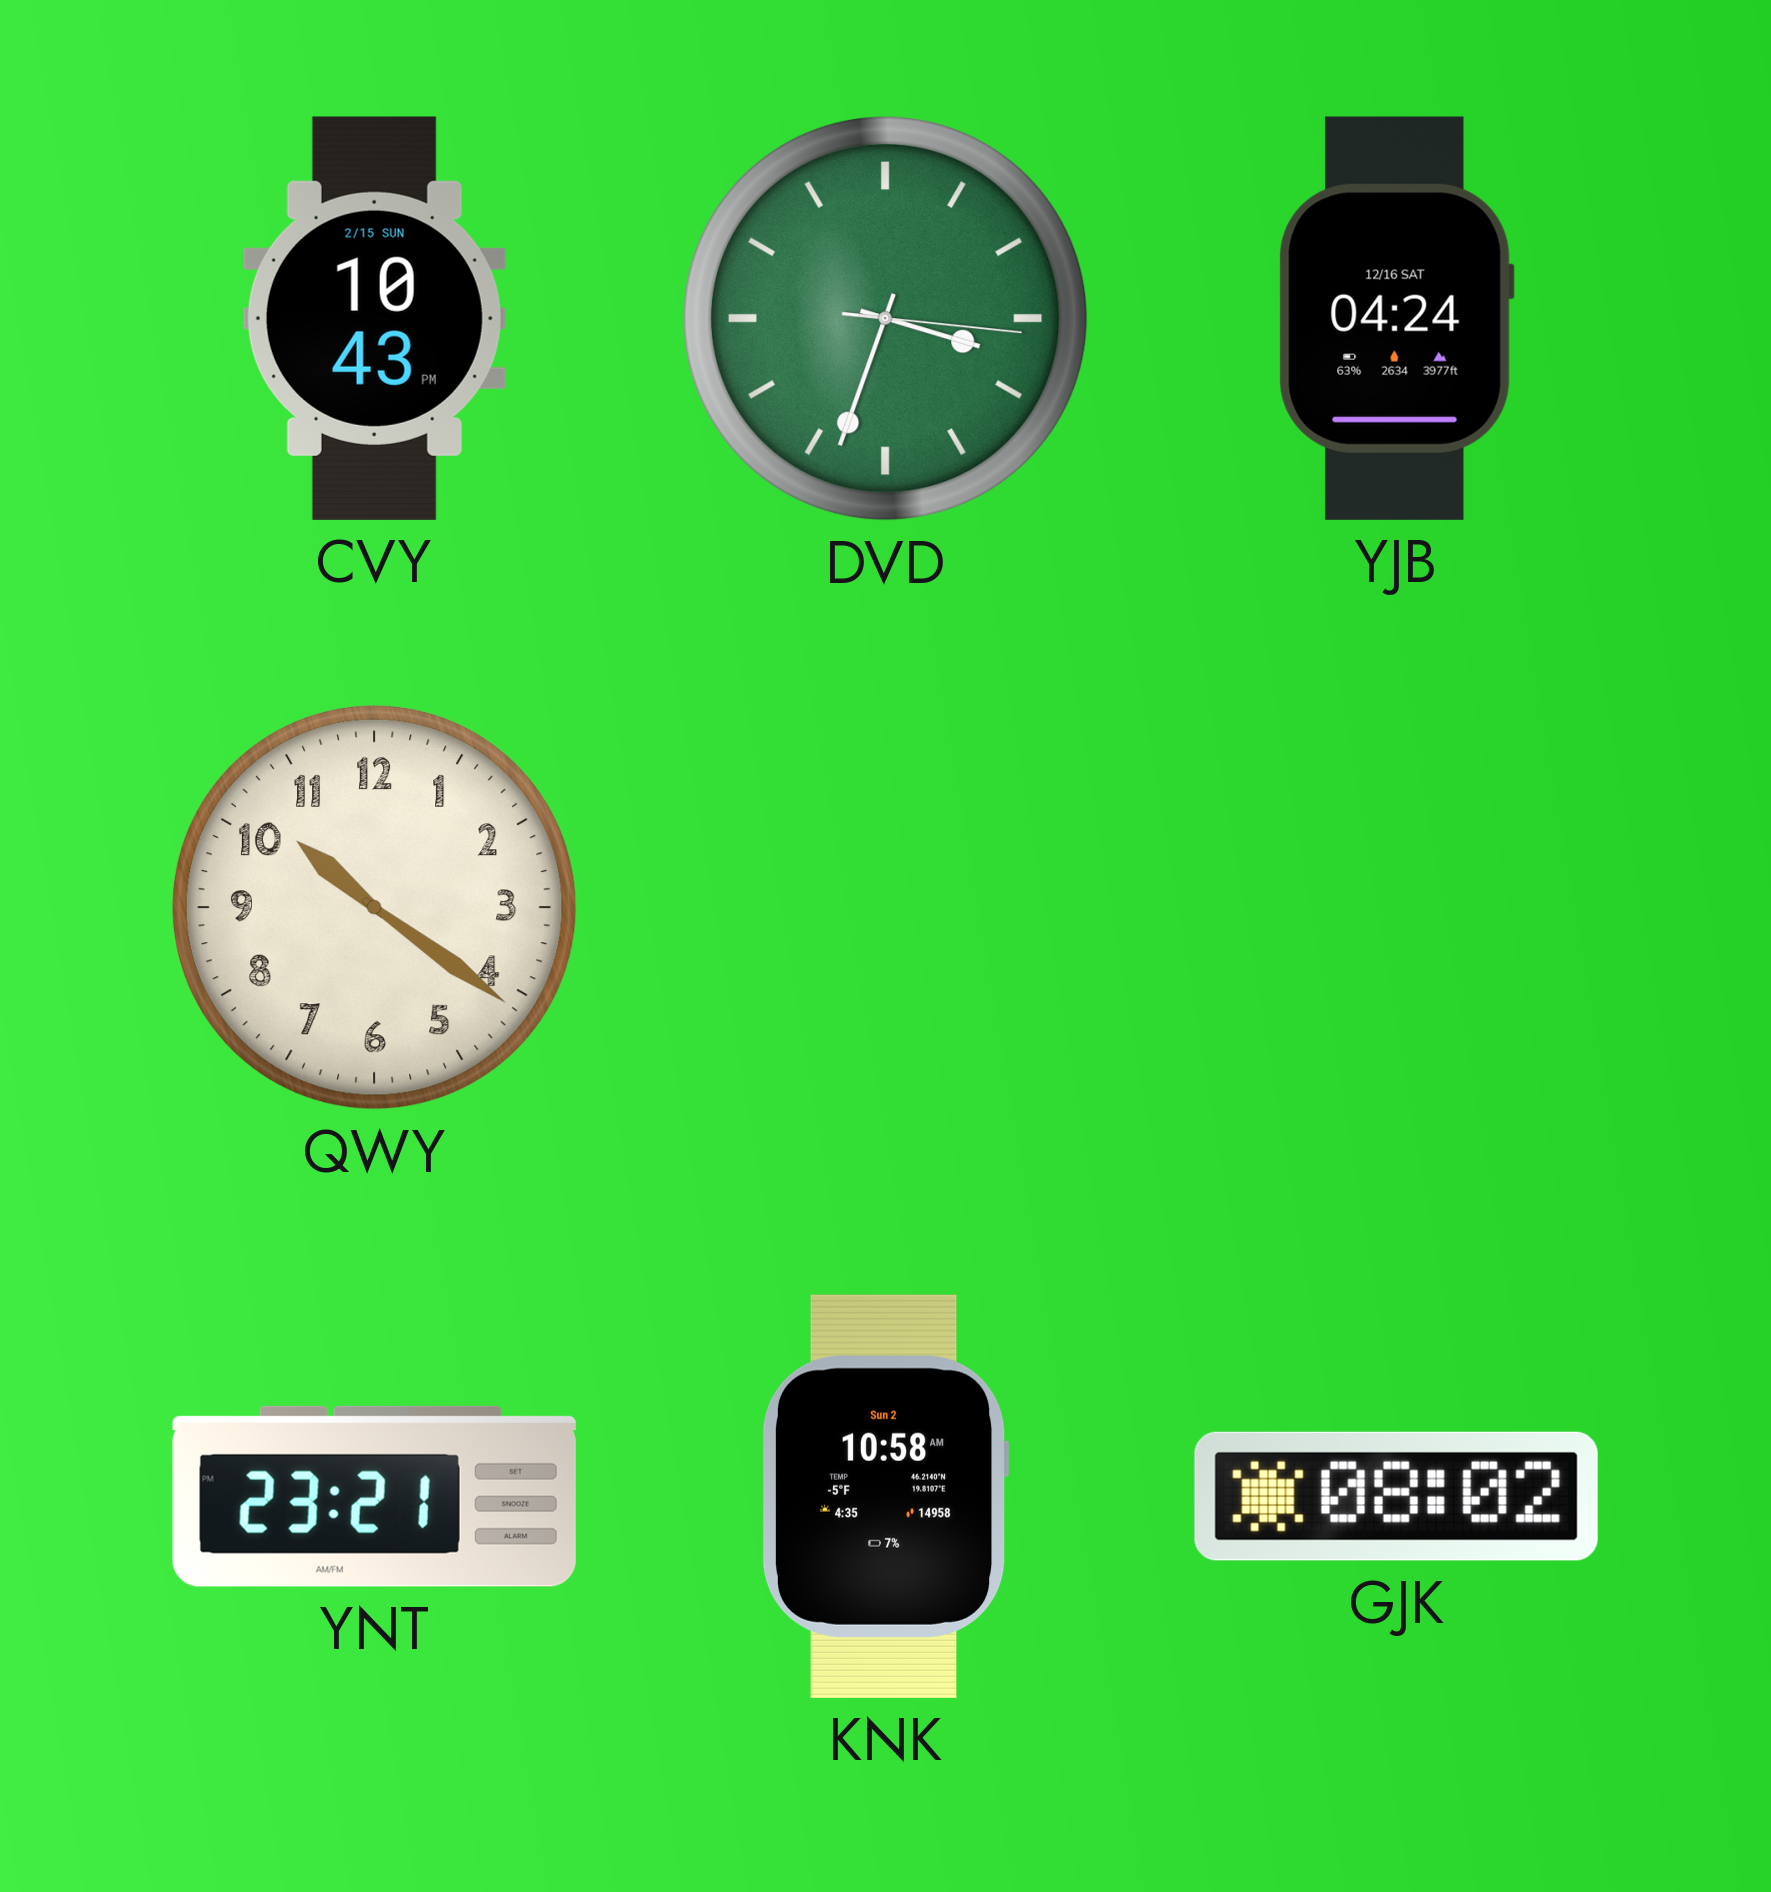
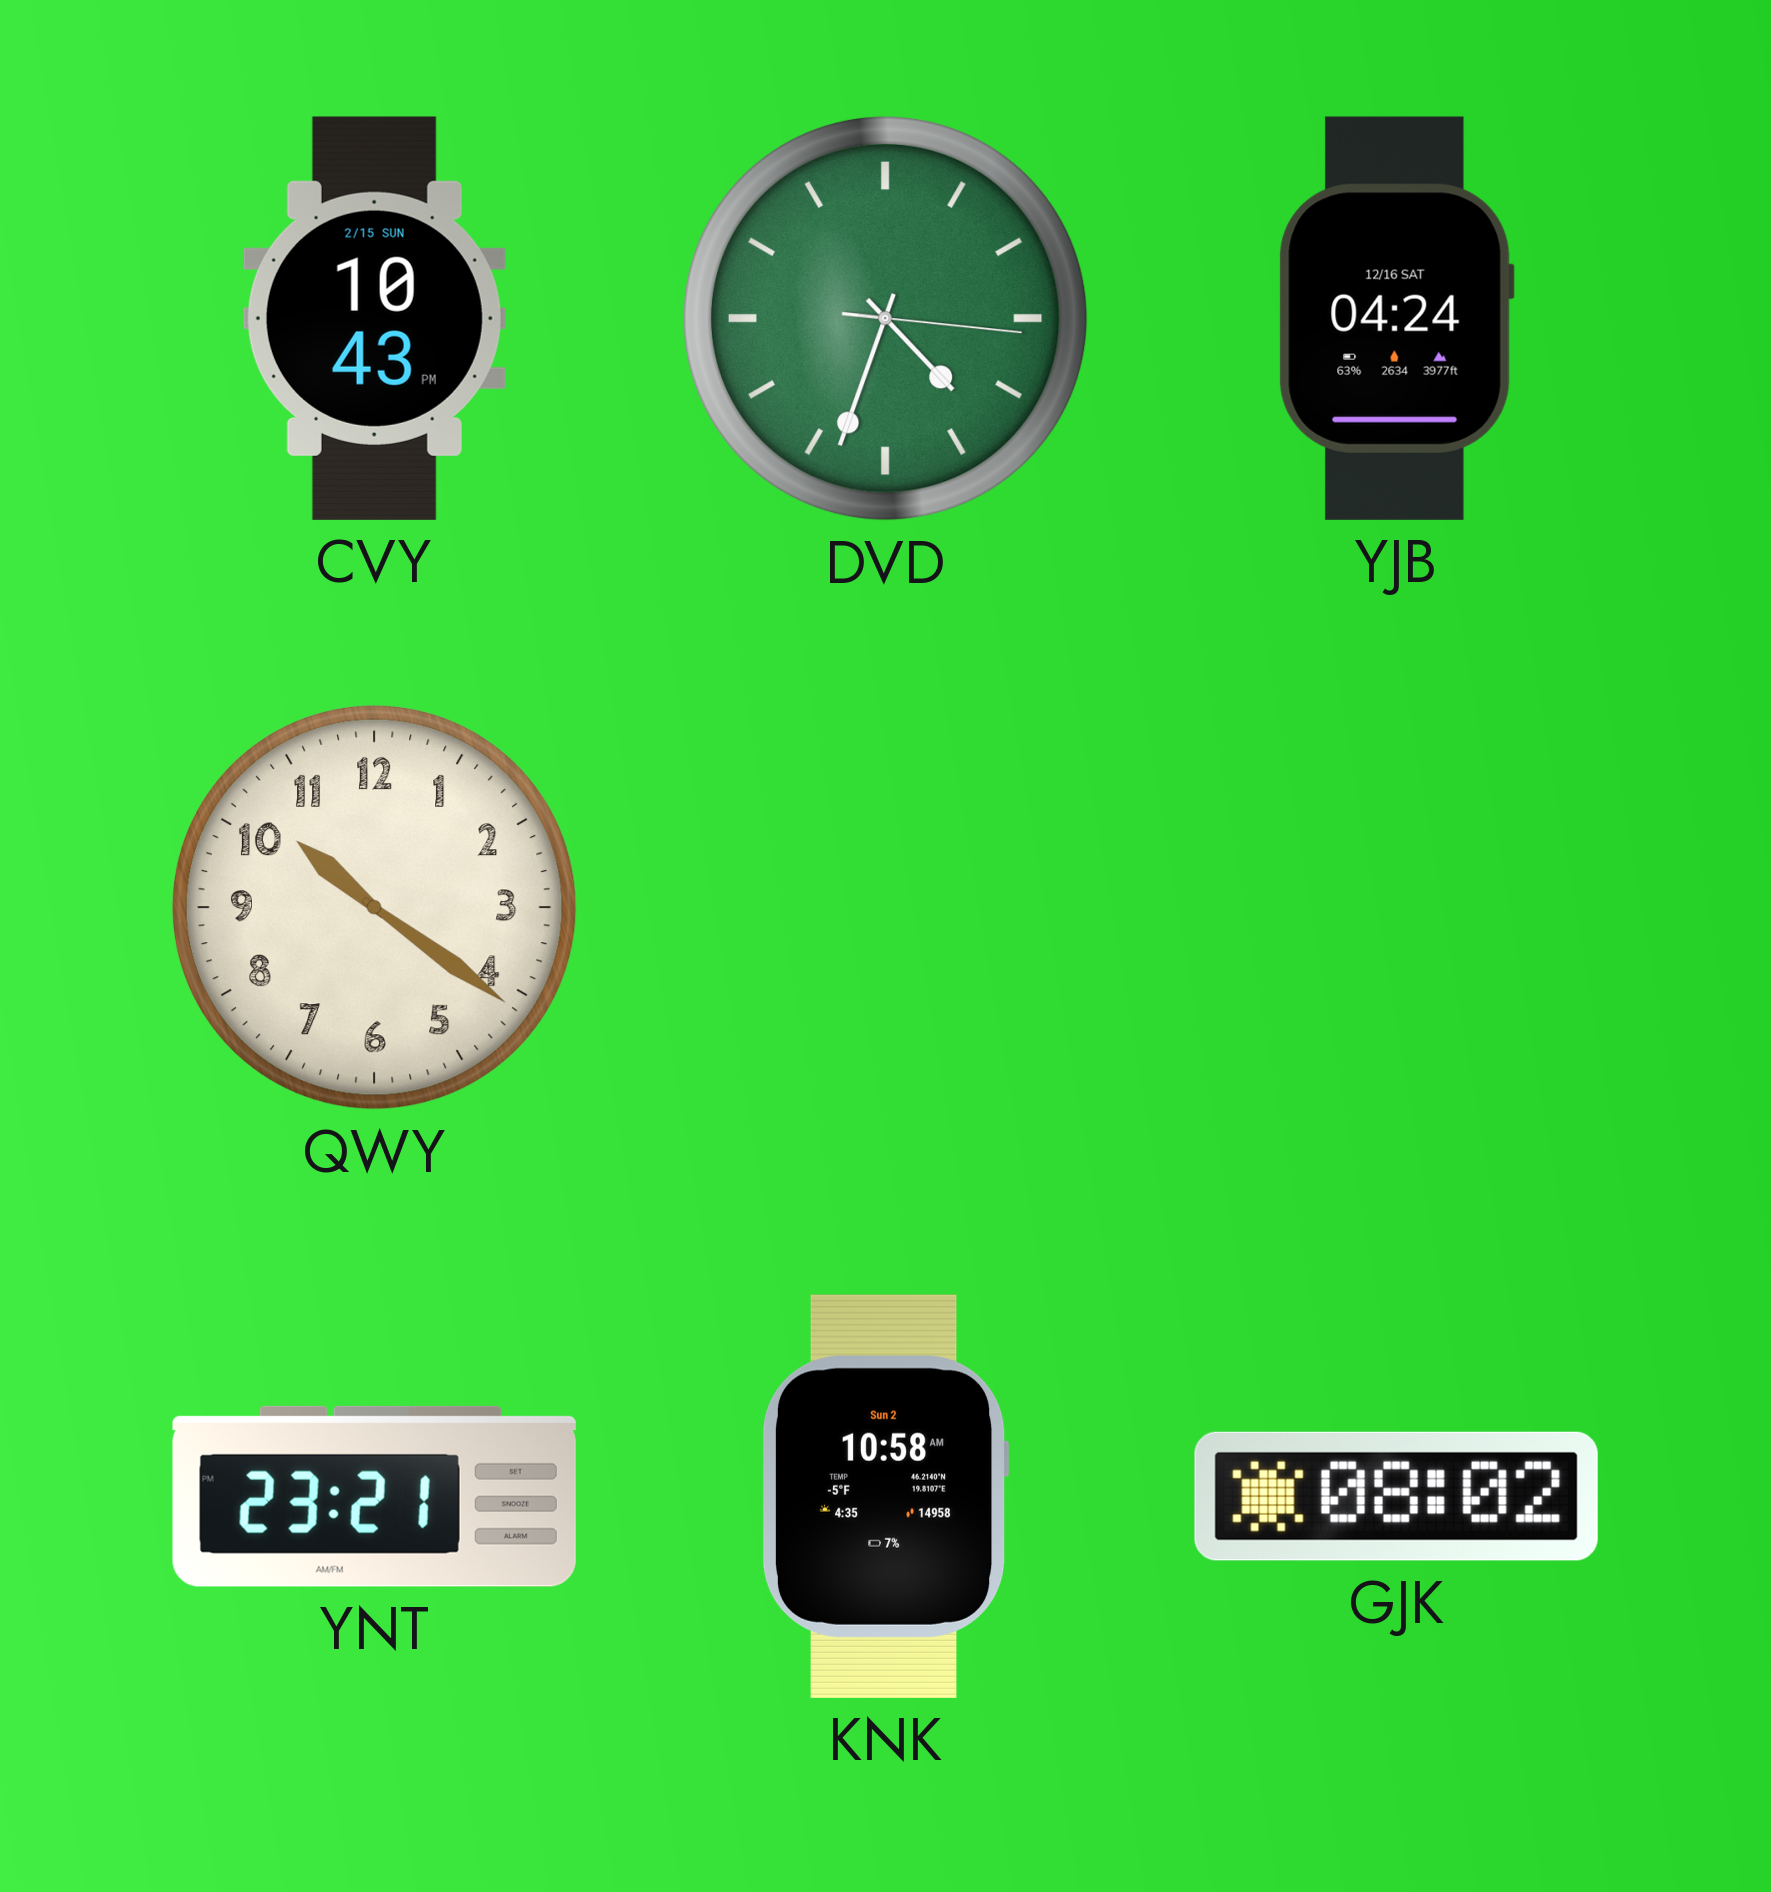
DVD: 3:33 -> 4:33
